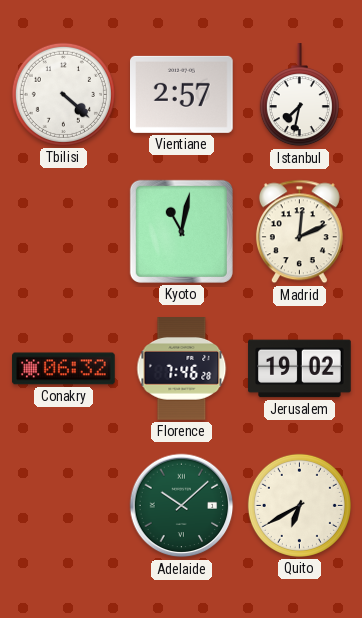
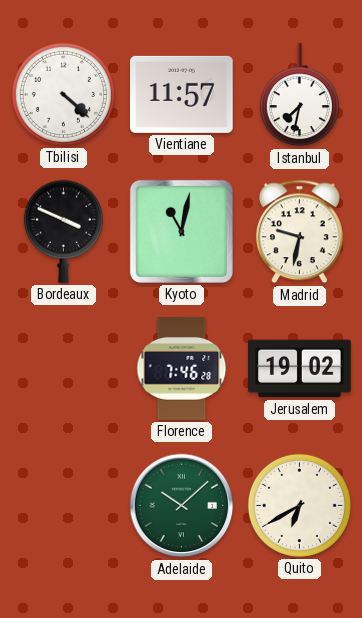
Vientiane: 2:57 -> 11:57
Bordeaux: none -> 3:49
Madrid: 12:11 -> 9:32
Conakry: 06:32 -> none
